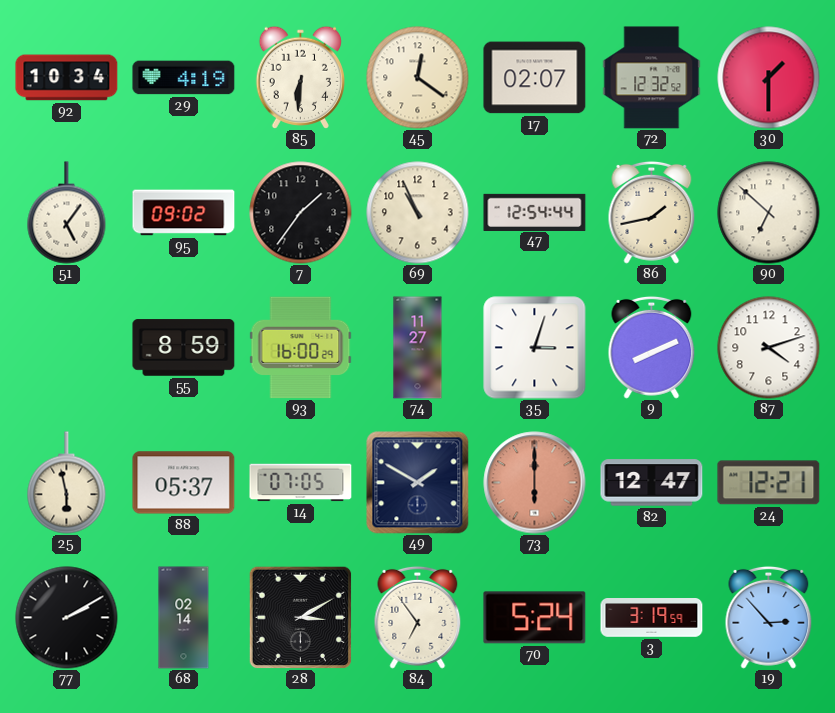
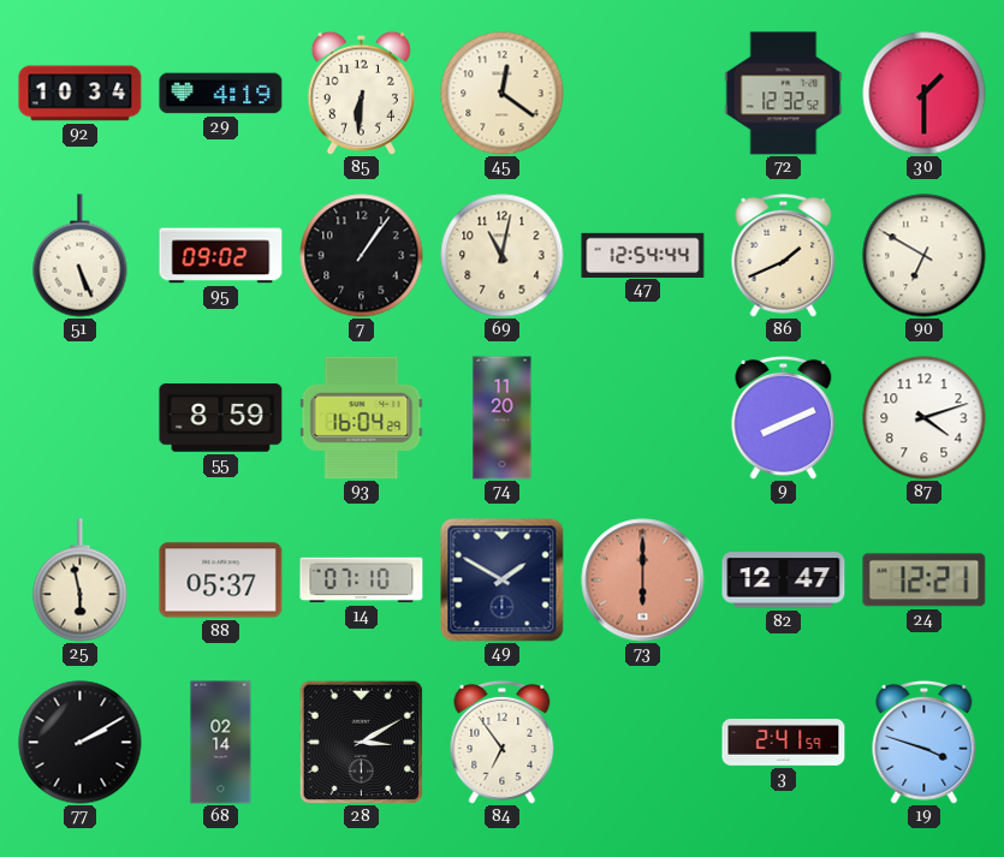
17: 02:07 -> none
51: 5:06 -> 5:26
7: 1:36 -> 1:06
69: 10:56 -> 11:02
86: 1:43 -> 1:41
90: 6:52 -> 6:50
93: 16:00 -> 16:04
74: 11:27 -> 11:20
35: 3:03 -> none
14: 07:05 -> 07:10
70: 5:24 -> none
3: 3:19 -> 2:41
19: 2:53 -> 3:48
